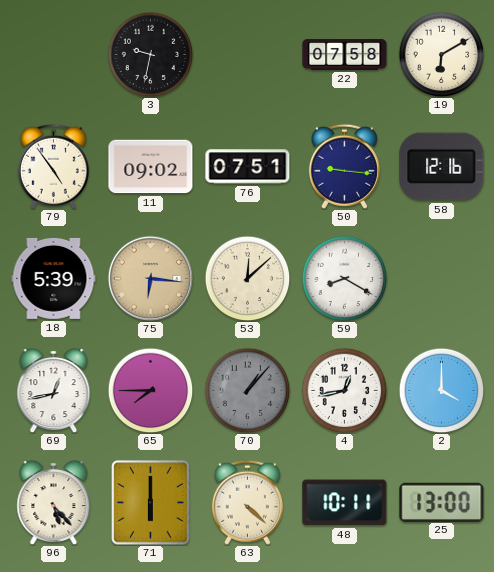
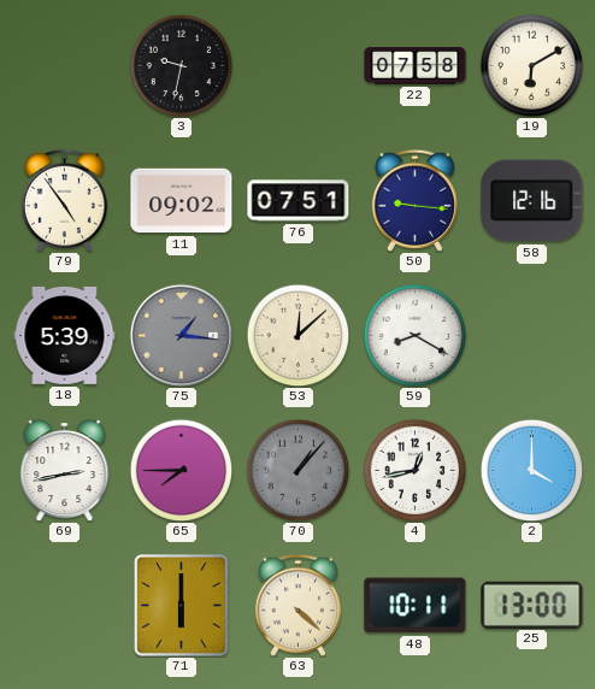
75: 6:16 -> 1:16
75 dial: champagne -> grey
69: 12:43 -> 2:43
96: 5:23 -> none
